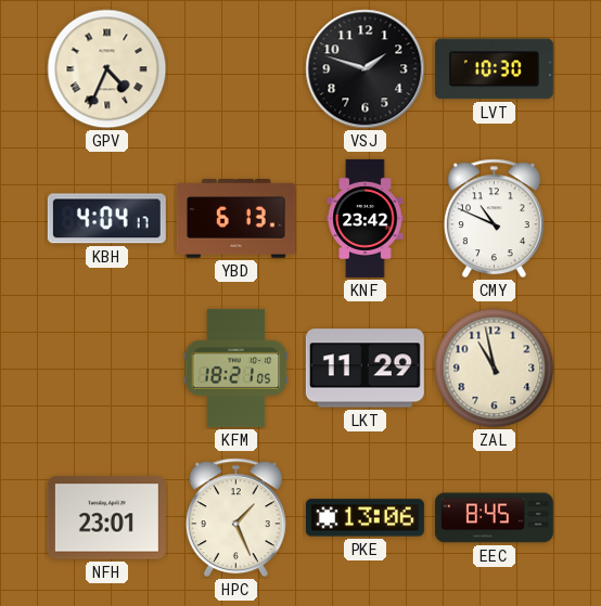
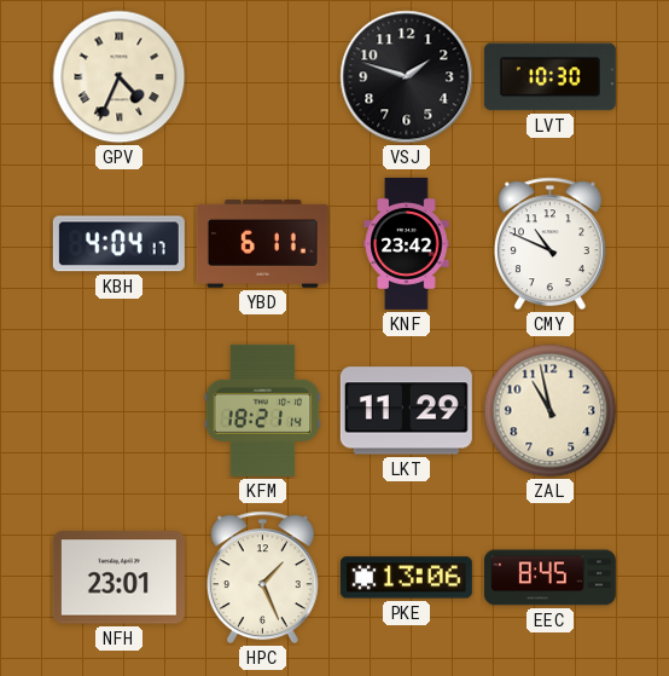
YBD: 6:13 -> 6:11
KFM: 18:21:05 -> 18:21:14
